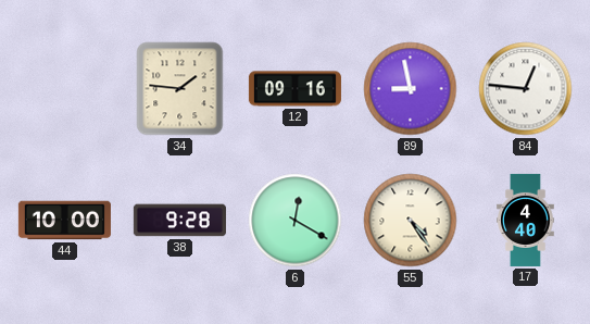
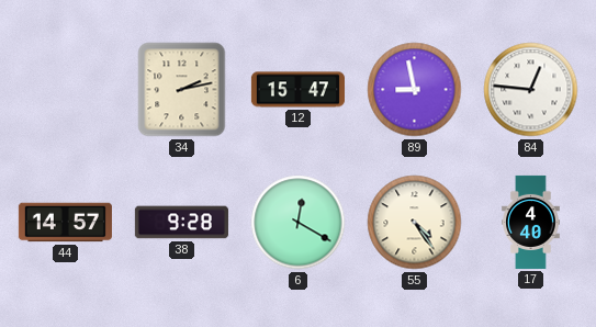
34: 1:46 -> 2:13
12: 09:16 -> 15:47
44: 10:00 -> 14:57
